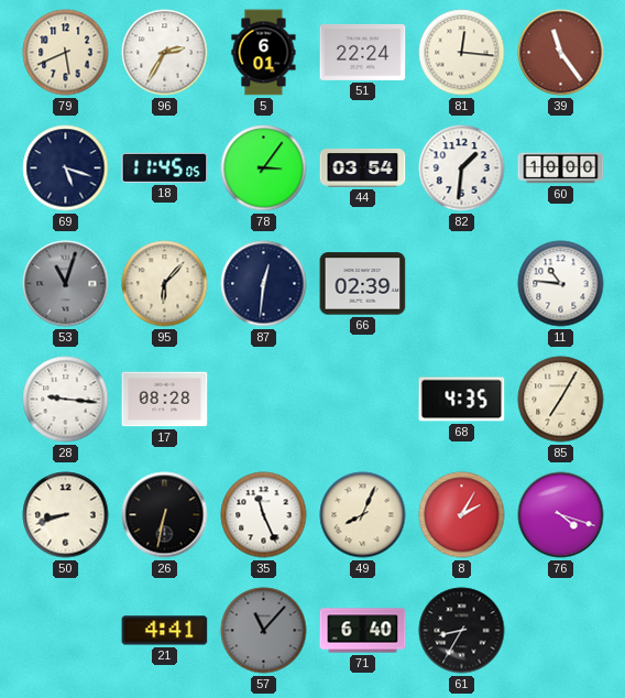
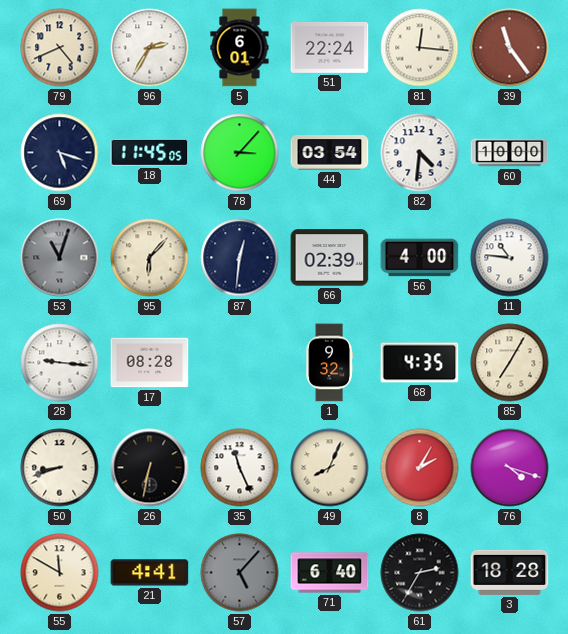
79: 5:41 -> 4:41
78: 3:06 -> 3:07
82: 1:31 -> 4:31
56: none -> 4:00
1: none -> 9:32
55: none -> 11:50
57: 11:07 -> 5:07
61: 8:35 -> 2:35
3: none -> 18:28
